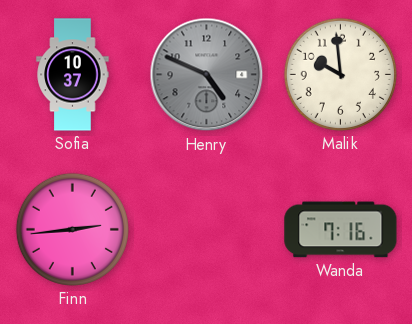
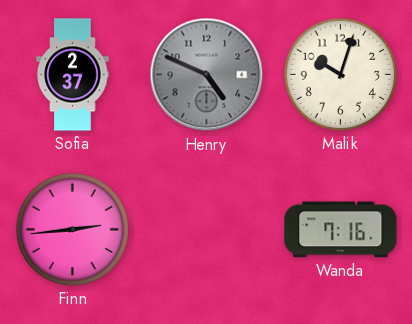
Sofia: 10:37 -> 2:37
Malik: 9:59 -> 10:03
